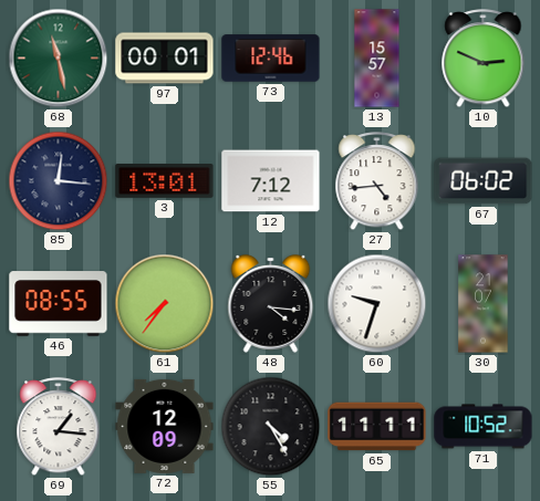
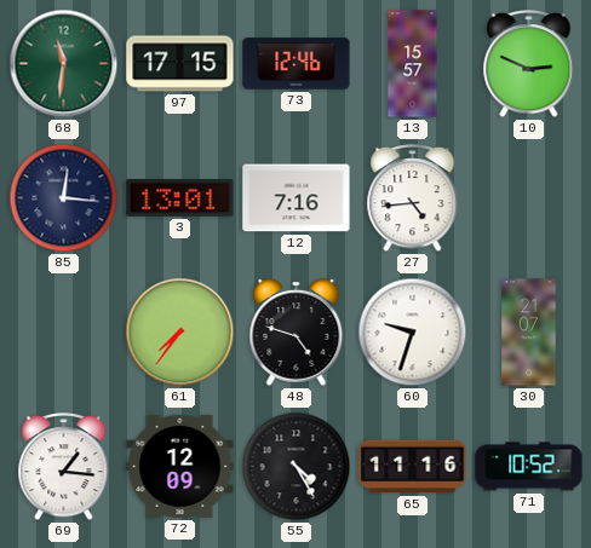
68: 11:28 -> 11:31
97: 00:01 -> 17:15
12: 7:12 -> 7:16
67: 06:02 -> none
46: 08:55 -> none
48: 4:16 -> 4:48
65: 11:11 -> 11:16
